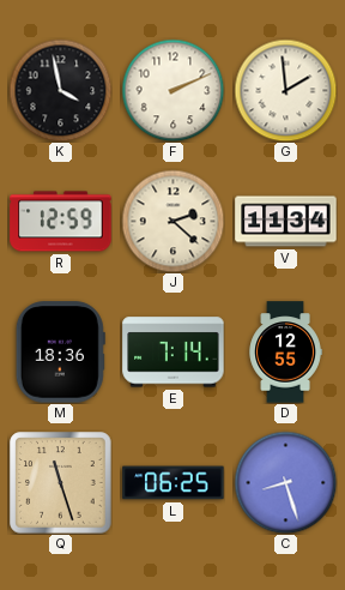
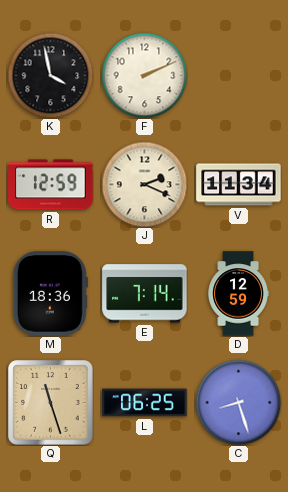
G: 1:59 -> none
J: 2:22 -> 2:19
D: 12:55 -> 12:59
